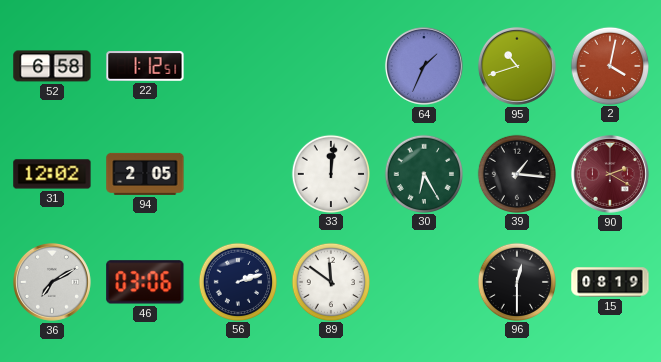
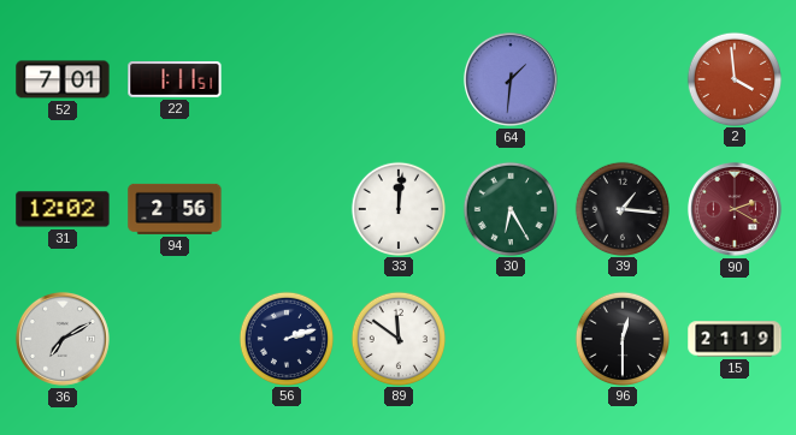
52: 6:58 -> 7:01
22: 1:12 -> 1:11
64: 1:34 -> 1:31
95: 10:42 -> none
2: 4:02 -> 3:59
94: 2:05 -> 2:56
46: 03:06 -> none
15: 08:19 -> 21:19
